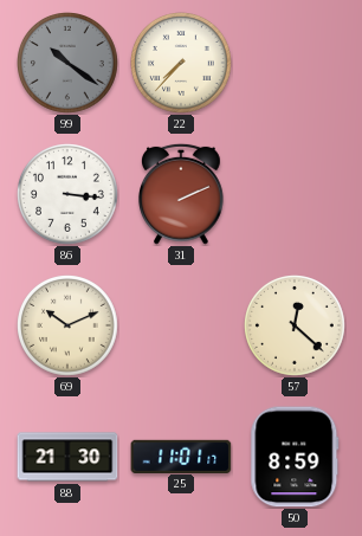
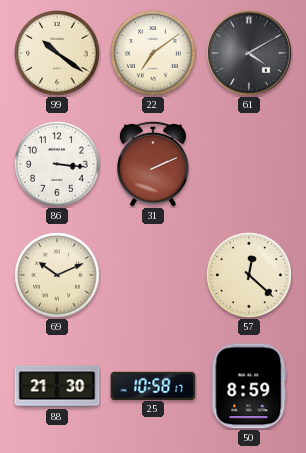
99 dial: grey -> cream
22: 7:37 -> 7:09
61: none -> 4:10
25: 11:01 -> 10:58
